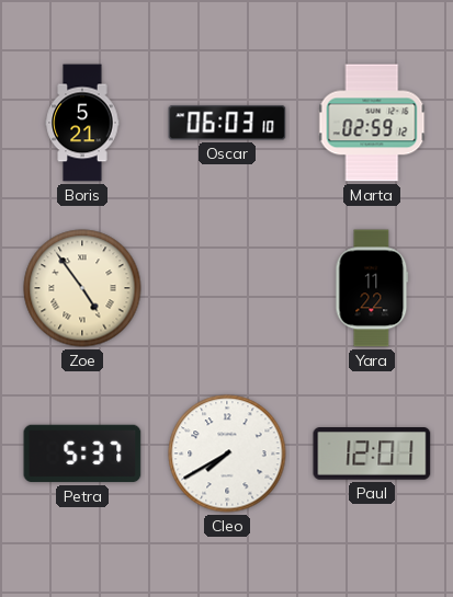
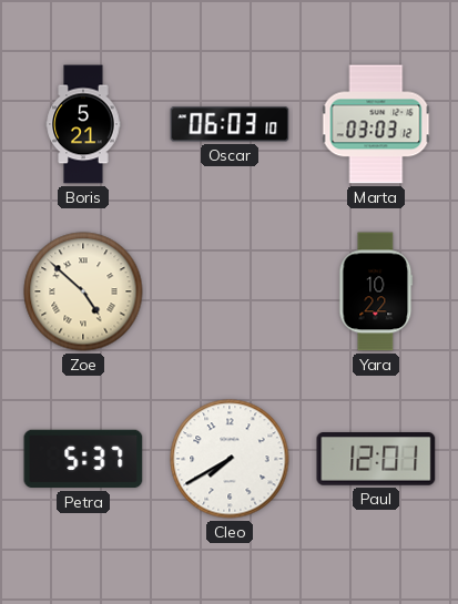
Marta: 02:59 -> 03:03
Zoe: 4:54 -> 4:52
Yara: 11:22 -> 10:22
